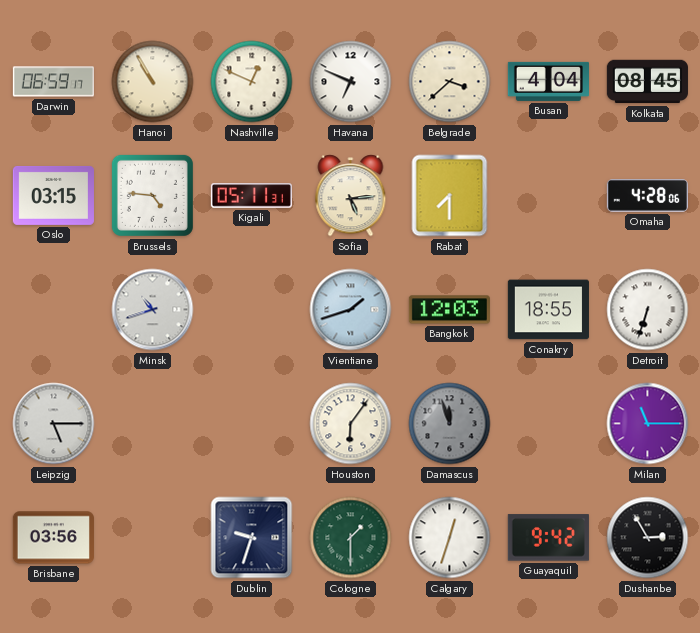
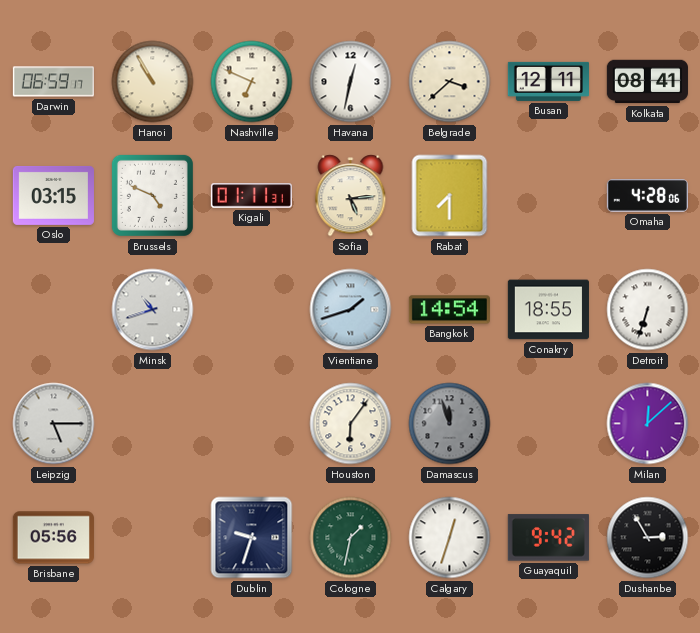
Nashville: 12:49 -> 6:49
Havana: 6:49 -> 12:32
Busan: 4:04 -> 12:11
Kolkata: 08:45 -> 08:41
Brussels: 4:46 -> 4:49
Kigali: 05:11 -> 01:11
Bangkok: 12:03 -> 14:54
Milan: 11:15 -> 12:08
Brisbane: 03:56 -> 05:56
Cologne: 1:30 -> 1:32
